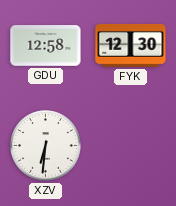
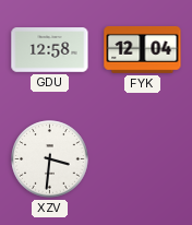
FYK: 12:30 -> 12:04
XZV: 6:31 -> 3:31
